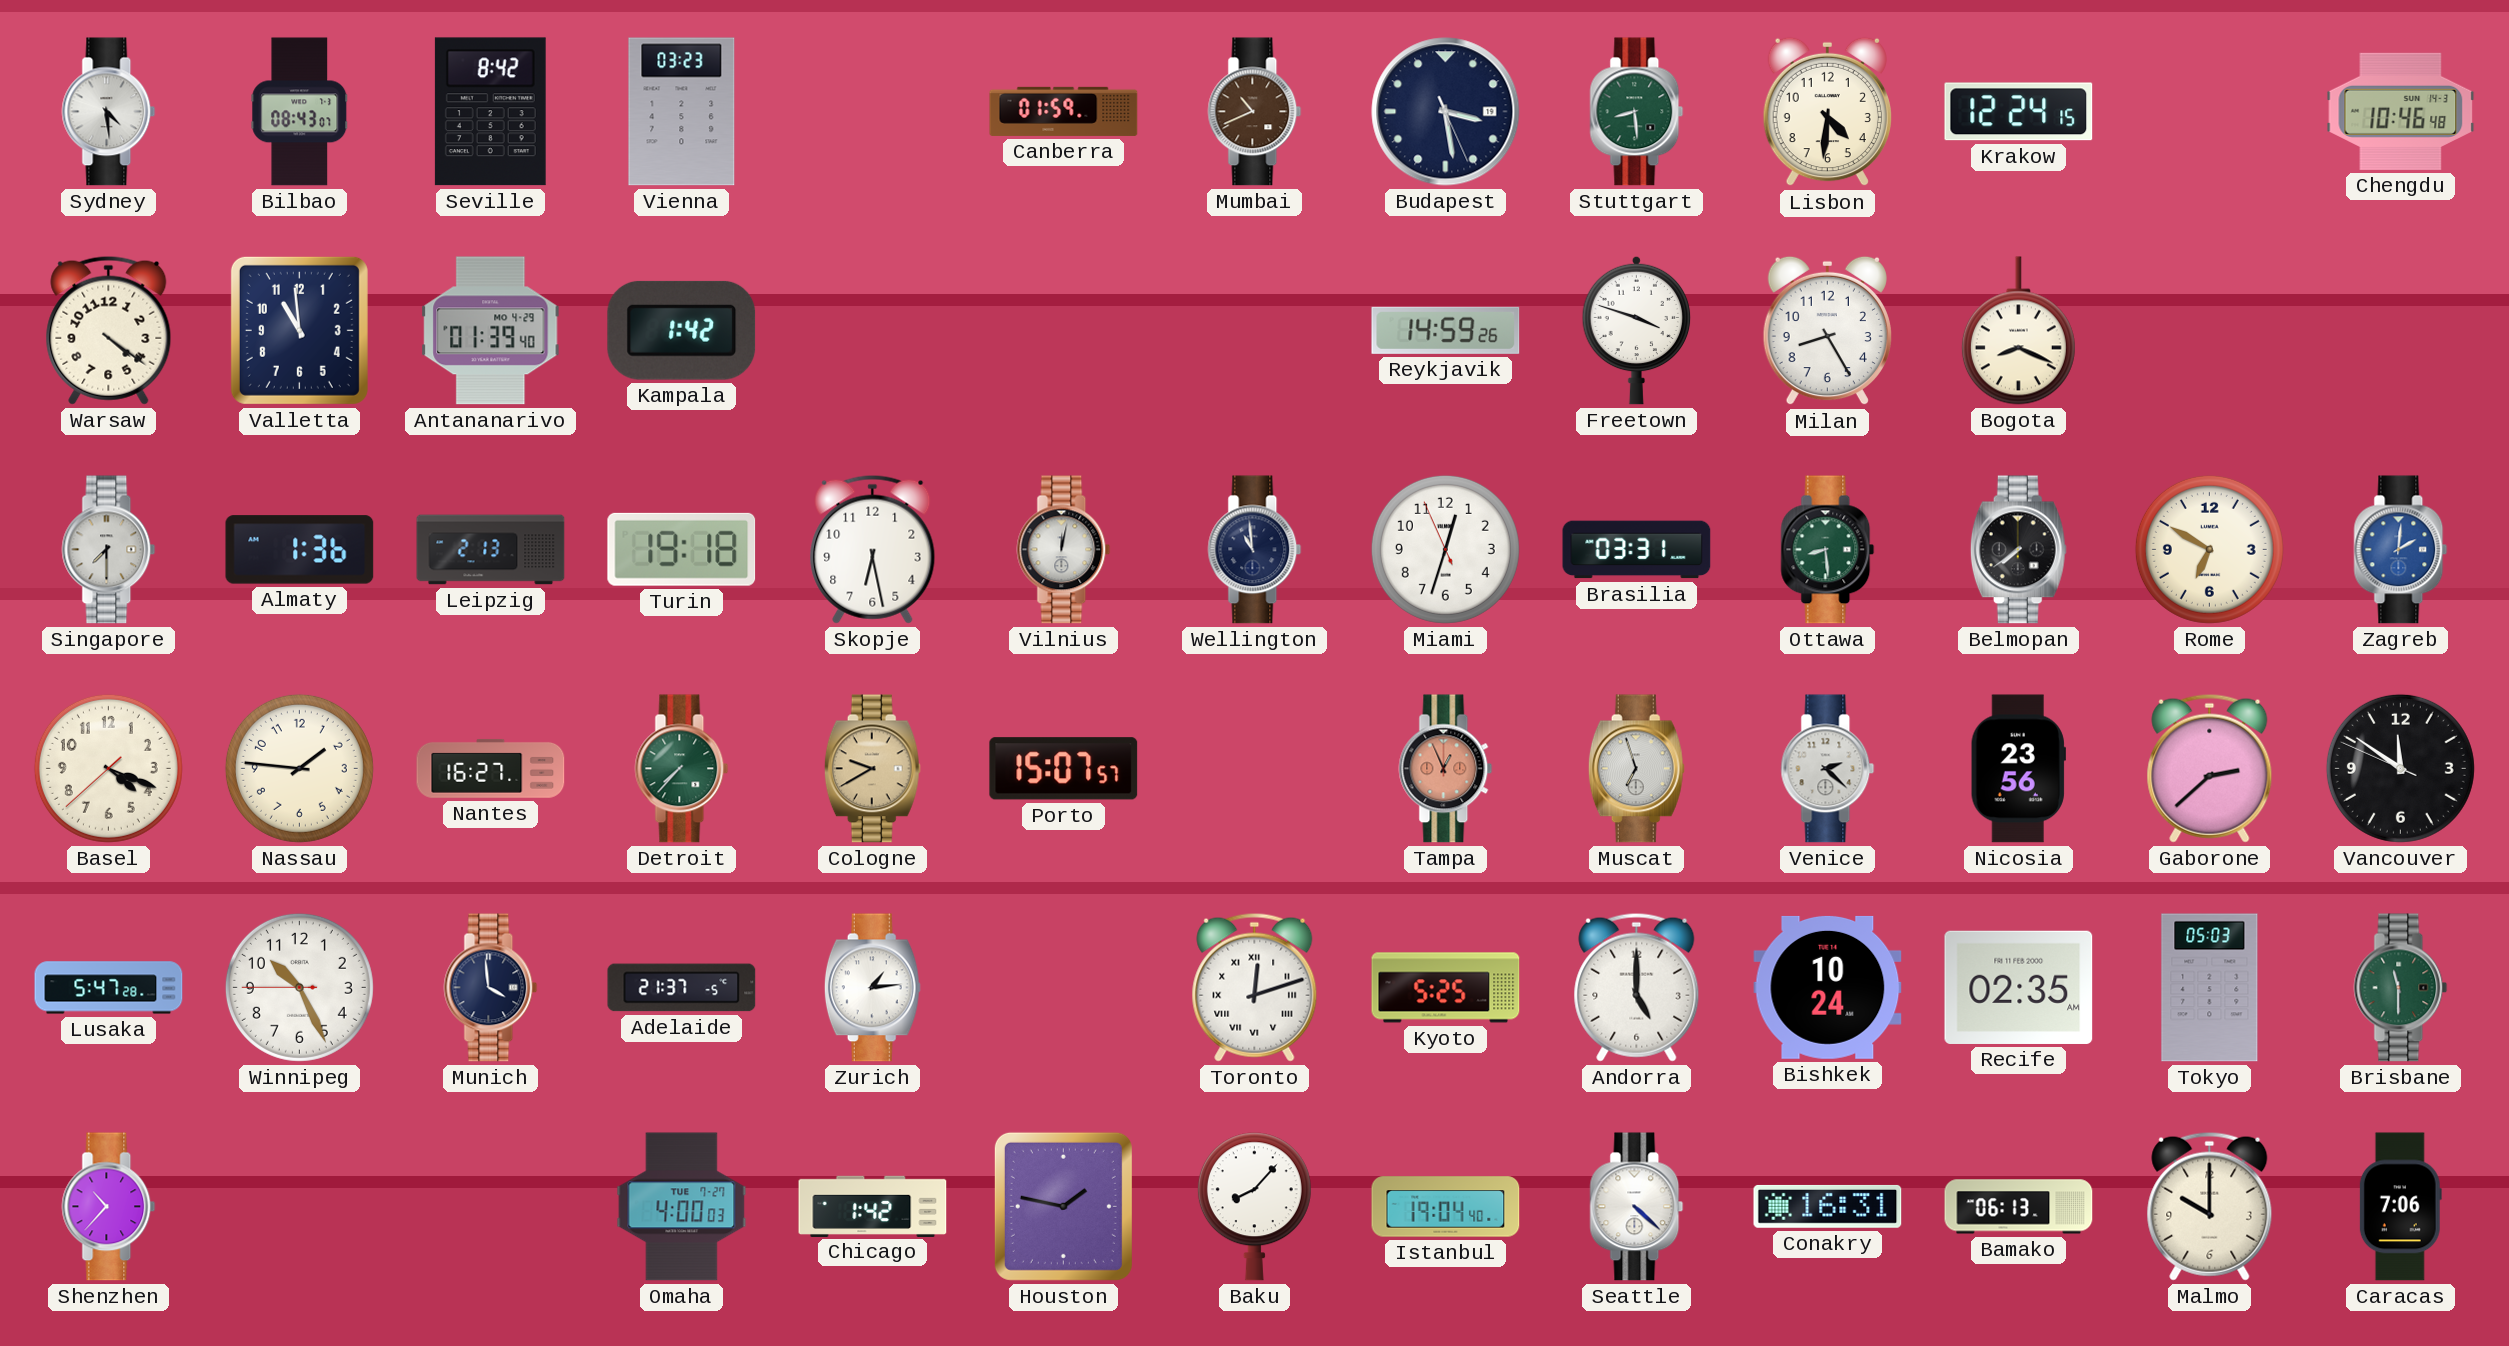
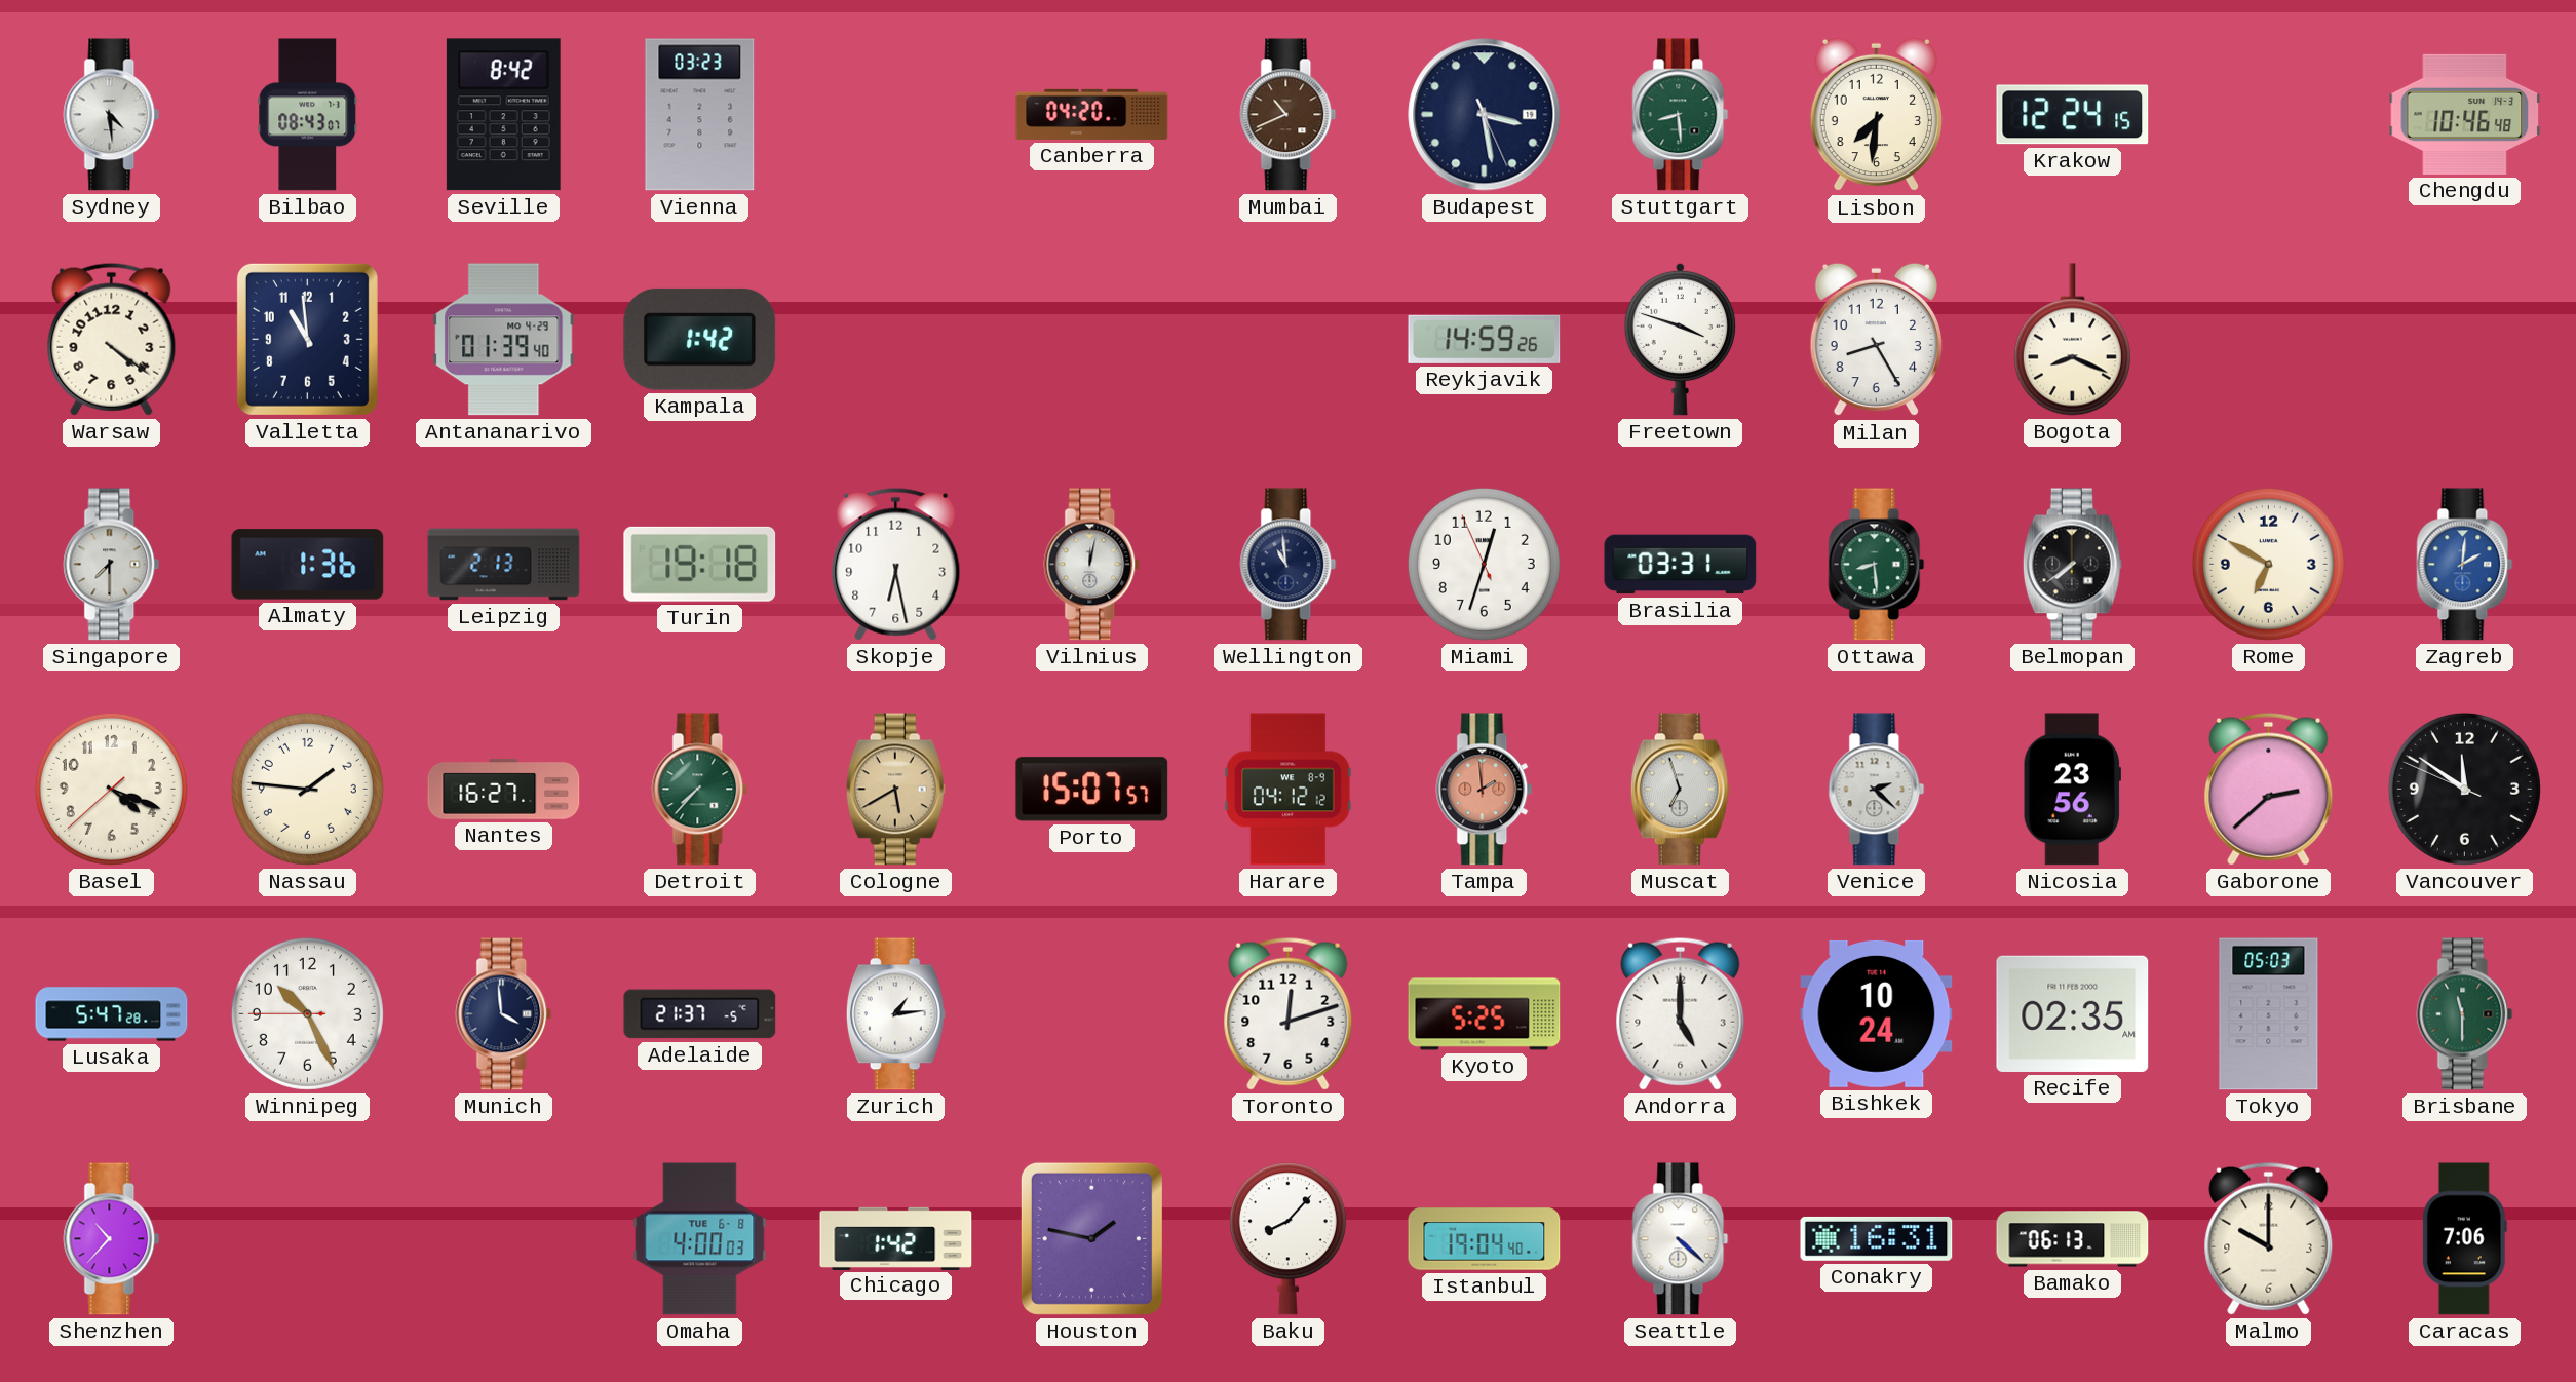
Canberra: 01:59 -> 04:20
Lisbon: 4:31 -> 7:31
Cologne: 9:40 -> 5:40
Harare: none -> 04:12
Tampa: 12:56 -> 1:59
Toronto numerals: Roman -> Arabic
Omaha date: TUE 7-27 -> TUE 6-8
